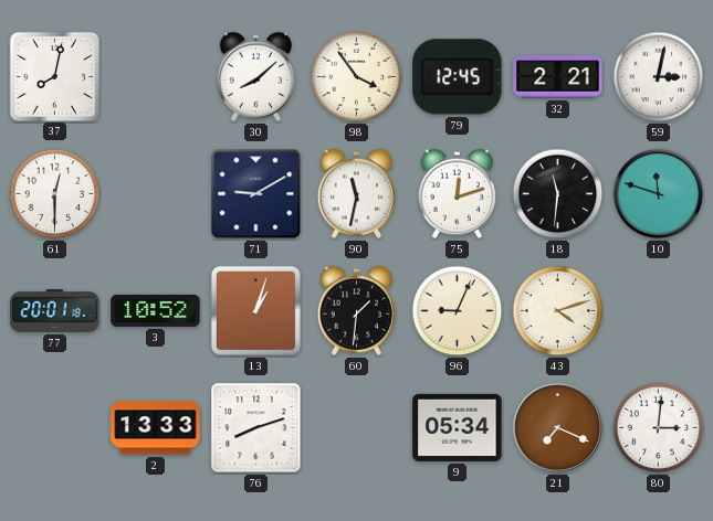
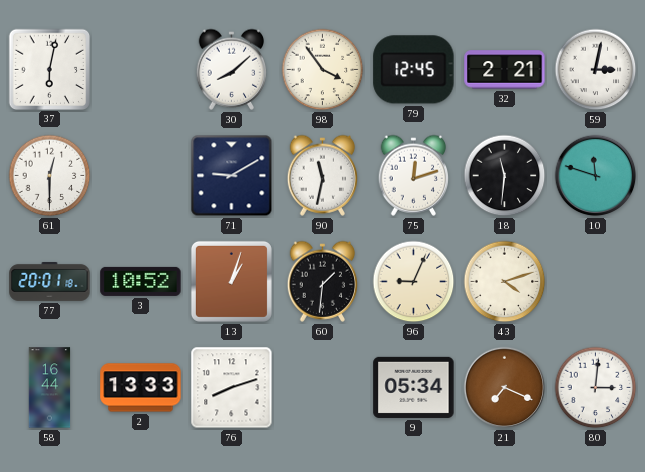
37: 8:02 -> 6:02
58: none -> 16:44
